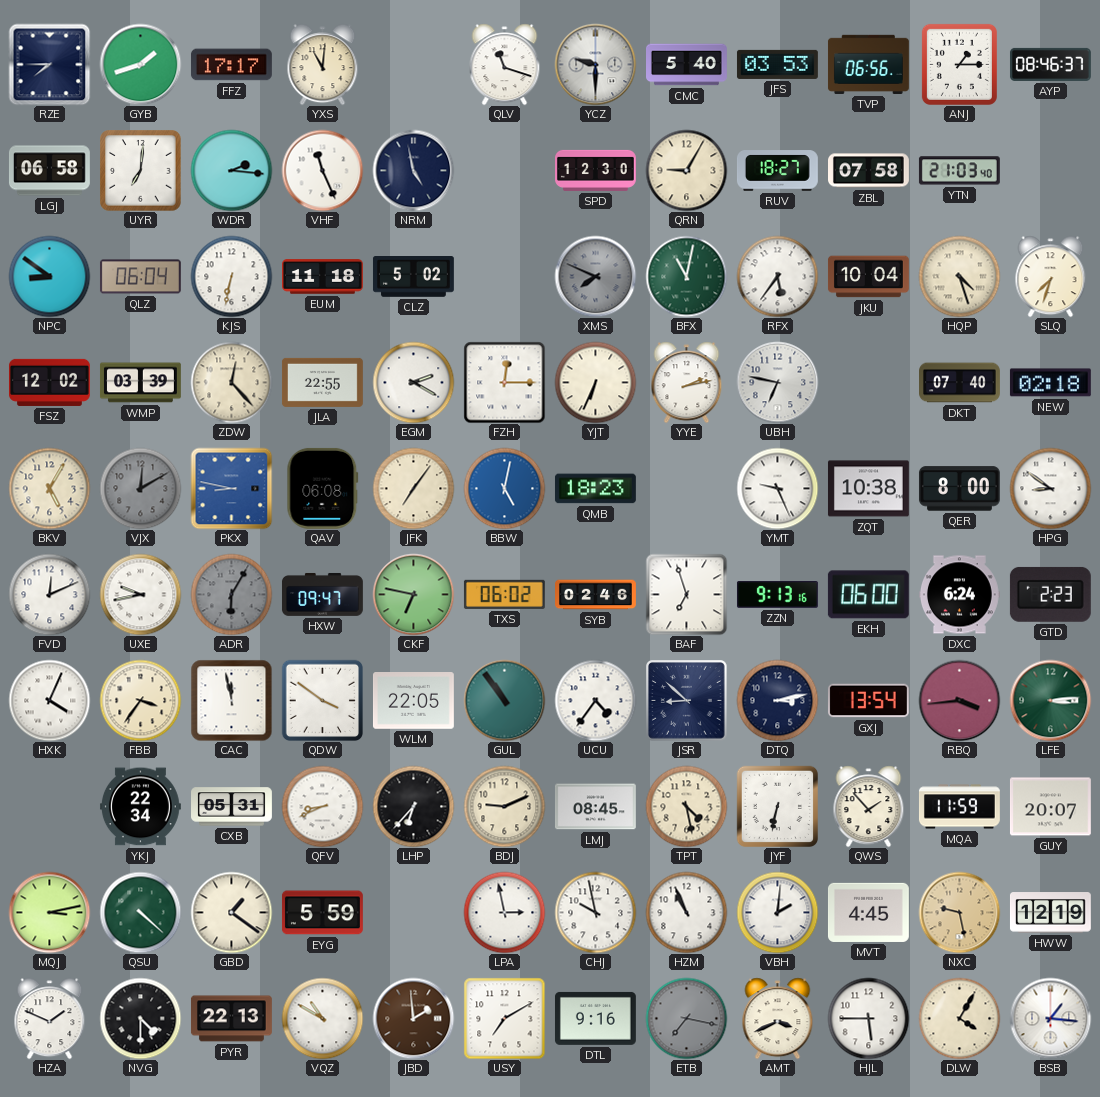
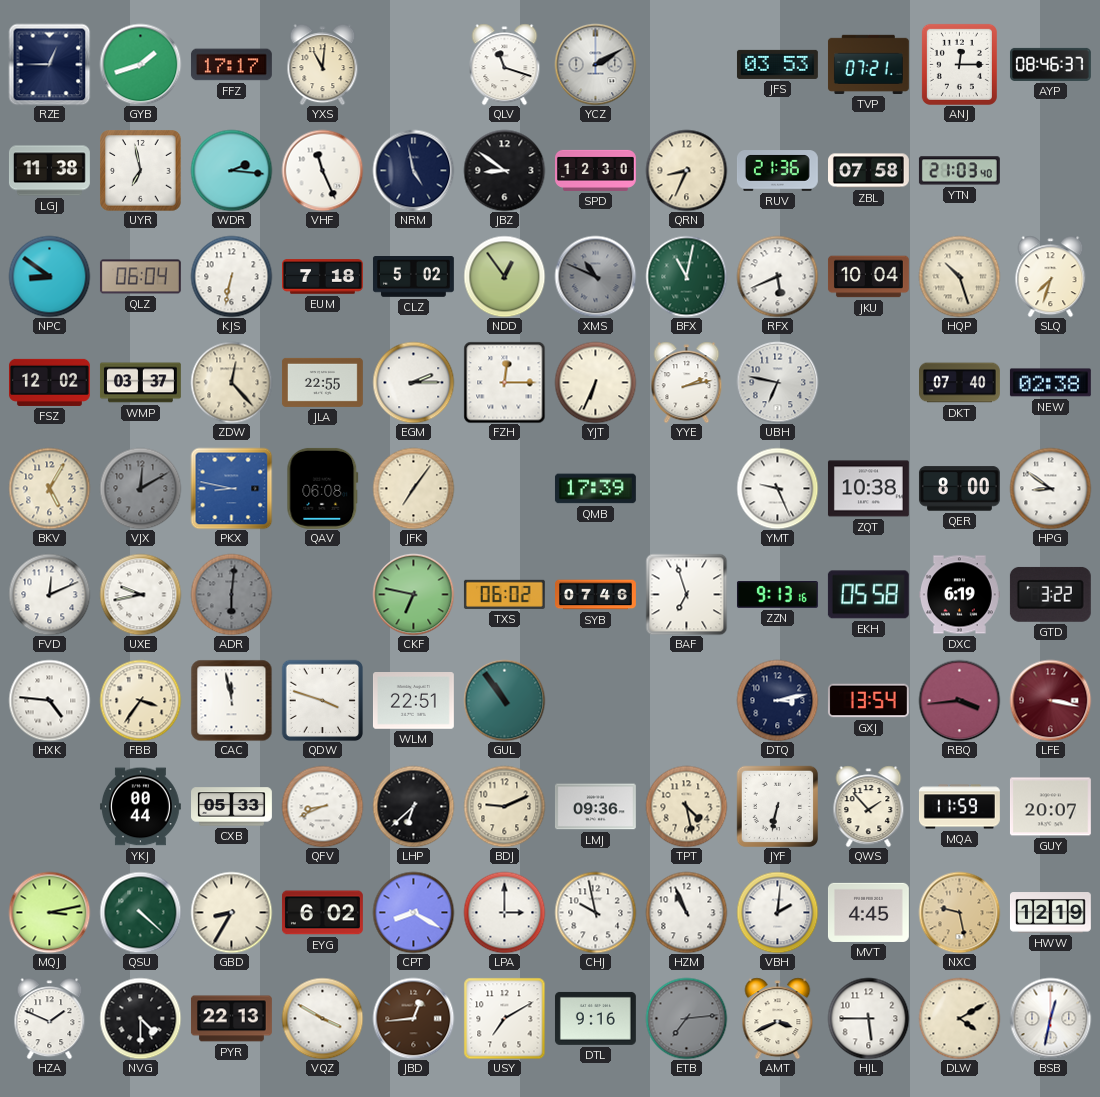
RZE: 7:45 -> 12:45
YCZ: 9:30 -> 2:10
CMC: 5:40 -> none
TVP: 06:56 -> 07:21
ANJ: 1:15 -> 12:15
LGJ: 06:58 -> 11:38
UYR: 7:01 -> 6:58
JBZ: none -> 8:51
QRN: 9:05 -> 8:34
RUV: 18:27 -> 21:36
EUM: 11:18 -> 7:18
NDD: none -> 12:54
XMS: 7:49 -> 10:49
RFX: 5:36 -> 5:41
HQP: 4:27 -> 10:27
WMP: 03:39 -> 03:37
EGM: 2:20 -> 2:15
NEW: 02:18 -> 02:38
BBW: 5:02 -> none
QMB: 18:23 -> 17:39
ADR: 6:05 -> 6:01
HXW: 09:47 -> none
SYB: 02:46 -> 07:46
EKH: 06:00 -> 05:58
DXC: 6:24 -> 6:19
GTD: 2:23 -> 3:22
HXK: 4:04 -> 4:46
QDW: 3:51 -> 3:48
WLM: 22:05 -> 22:51
UCU: 4:36 -> none
JSR: 8:52 -> none
LFE: 3:14 -> 3:17
LFE dial: green -> burgundy
YKJ: 22:34 -> 00:44
CXB: 05:31 -> 05:33
LHP: 6:37 -> 6:38
LMJ: 08:45 -> 09:36
GBD: 1:21 -> 8:35
EYG: 5:59 -> 6:02
CPT: none -> 8:20
LPA: 2:58 -> 3:00
VQZ: 10:50 -> 3:50
JBD: 1:59 -> 12:44
ETB: 7:17 -> 7:14
DLW: 4:05 -> 4:10
BSB: 1:16 -> 12:32
